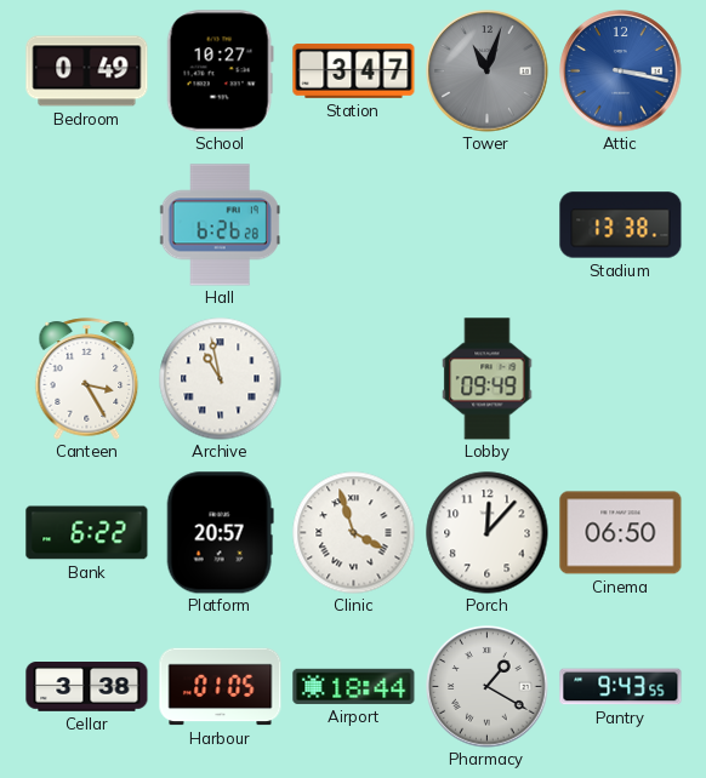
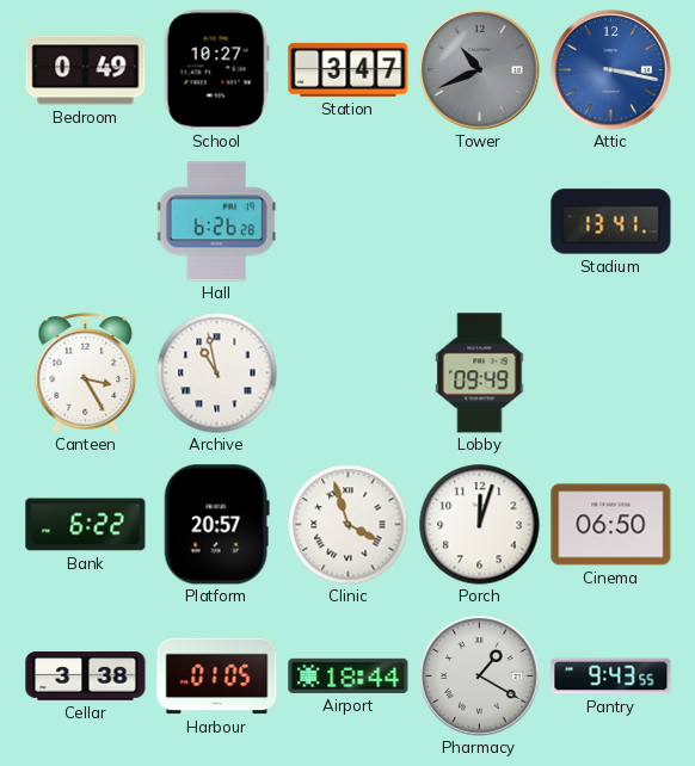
Tower: 11:03 -> 10:41
Stadium: 13:38 -> 13:41
Porch: 12:07 -> 12:03
